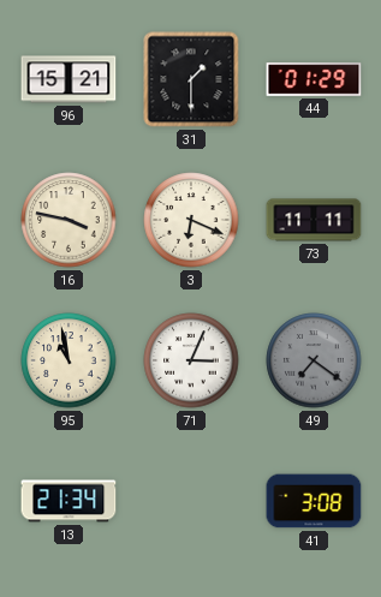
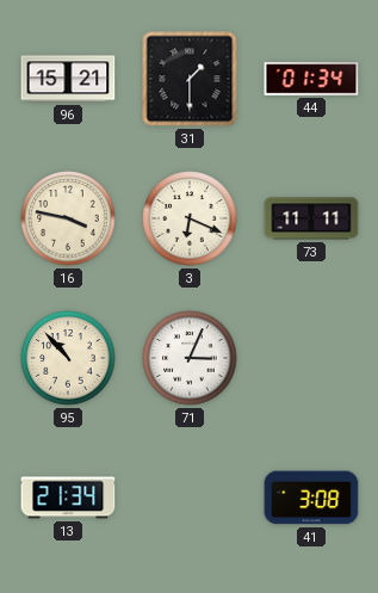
44: 01:29 -> 01:34
95: 10:58 -> 10:53
49: 7:21 -> none
